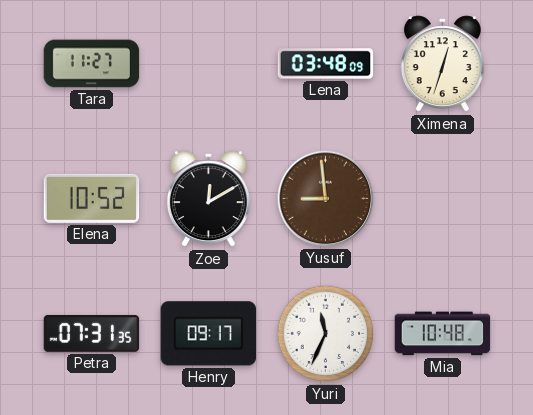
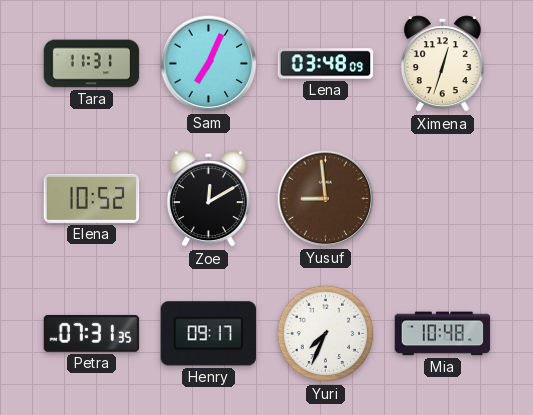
Tara: 11:27 -> 11:31
Sam: none -> 7:04
Yuri: 11:34 -> 7:34
